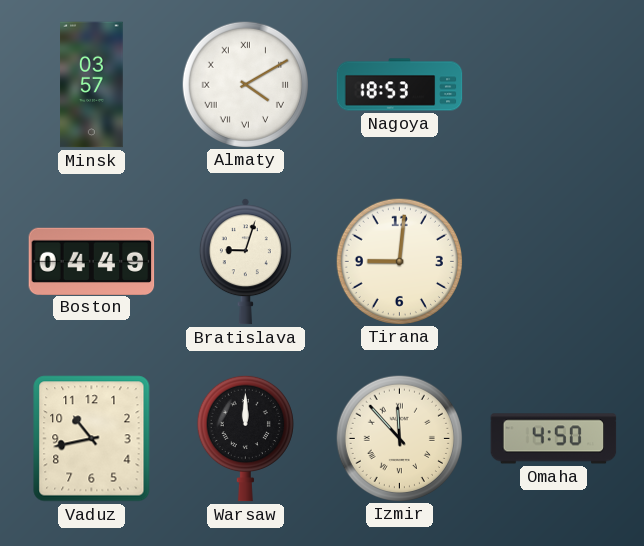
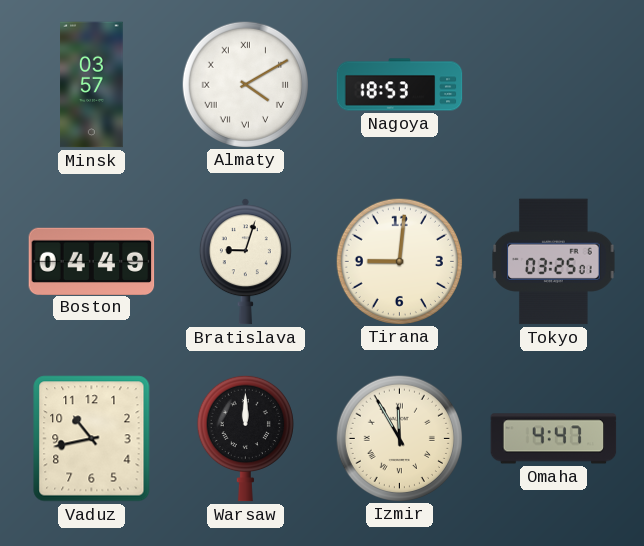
Tokyo: none -> 03:25
Izmir: 11:53 -> 11:55
Omaha: 4:50 -> 4:47
